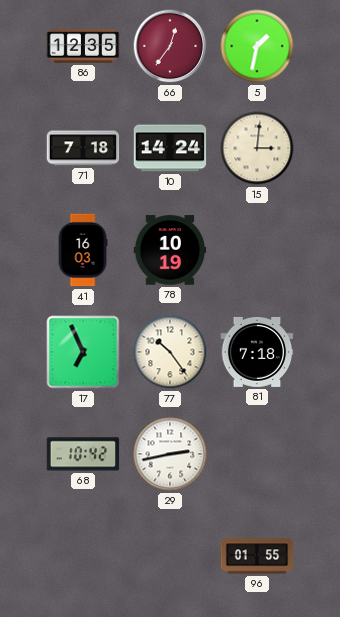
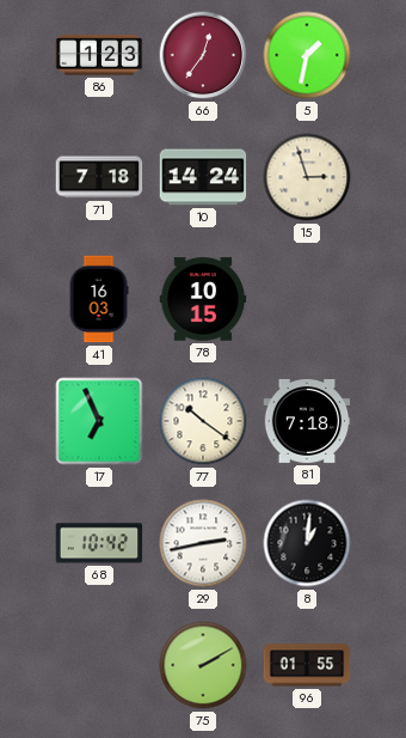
86: 12:35 -> 1:23
15: 3:01 -> 2:57
78: 10:19 -> 10:15
77: 10:24 -> 10:21
8: none -> 1:01
75: none -> 2:10
